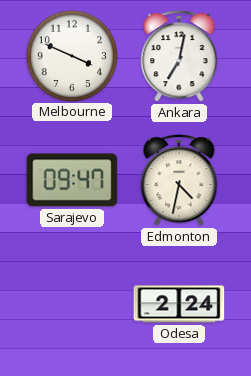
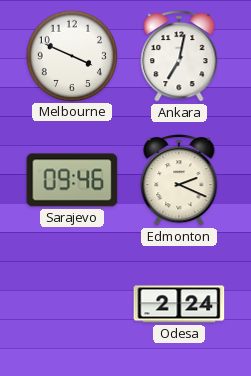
Sarajevo: 09:47 -> 09:46
Edmonton: 4:32 -> 2:19
